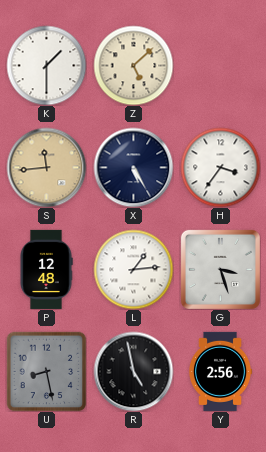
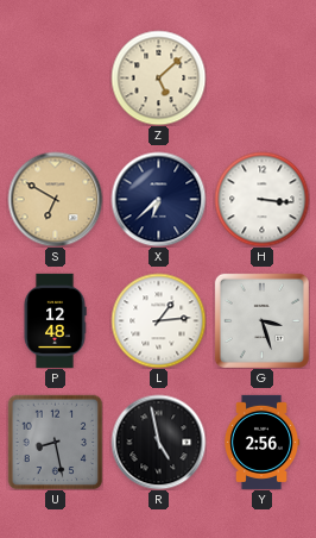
K: 1:30 -> none
S: 11:44 -> 6:50
X: 5:25 -> 6:38
H: 3:36 -> 3:16
